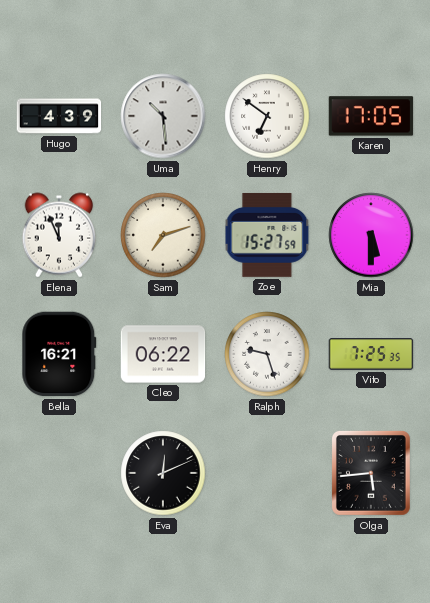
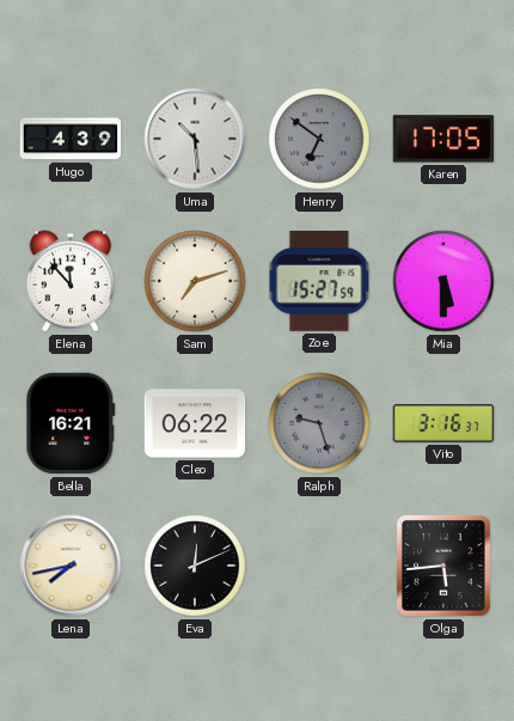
Henry dial: white -> grey
Elena: 11:56 -> 11:53
Ralph dial: white -> grey
Vito: 7:25 -> 3:16
Lena: none -> 7:43
